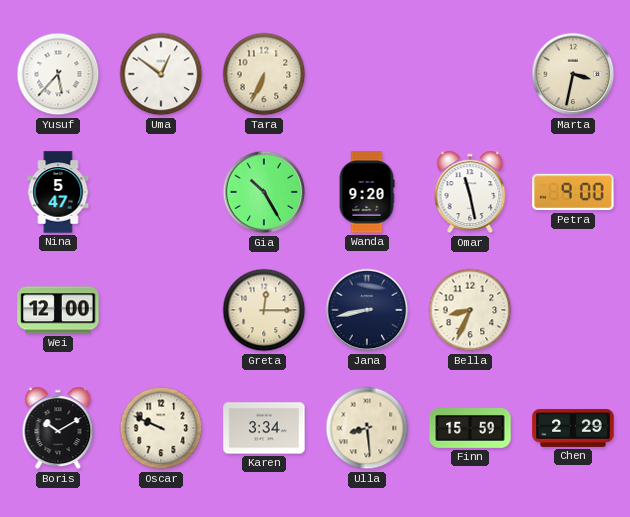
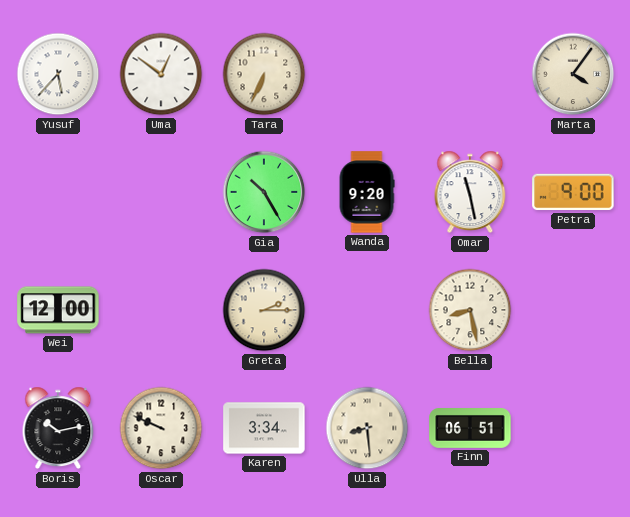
Marta: 3:32 -> 4:06
Nina: 5:47 -> none
Greta: 12:15 -> 2:15
Jana: 8:43 -> none
Bella: 8:34 -> 8:28
Boris: 10:10 -> 10:13
Finn: 15:59 -> 06:51
Chen: 2:29 -> none
